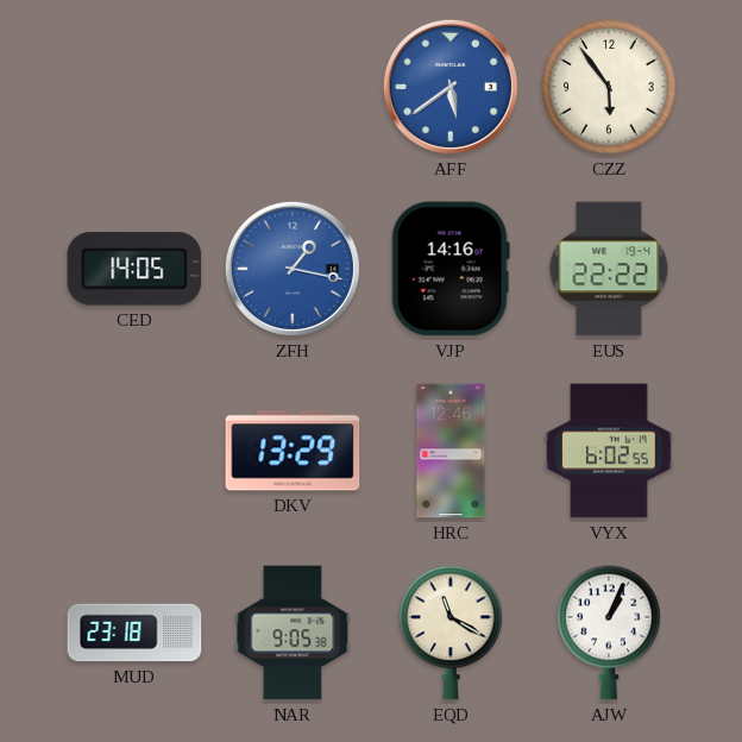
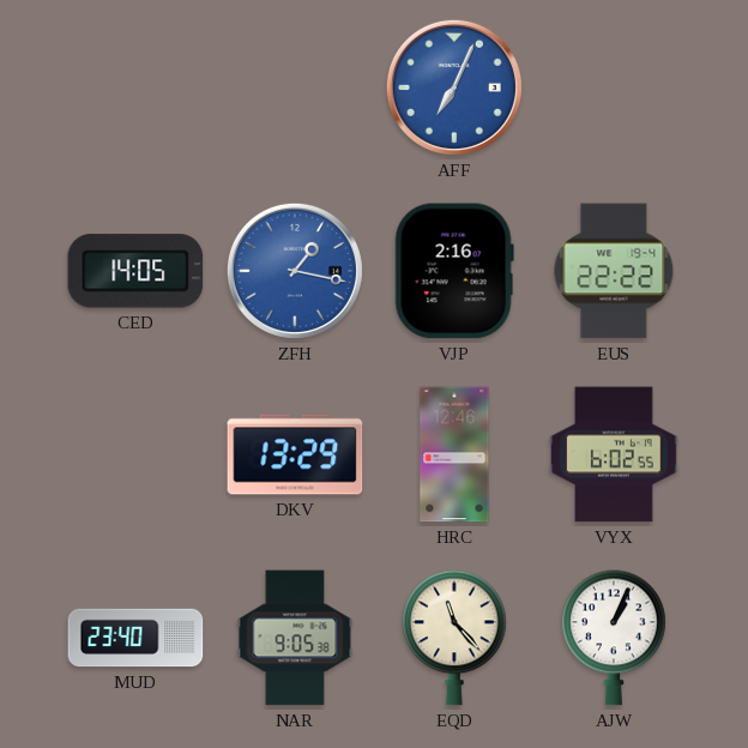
AFF: 5:39 -> 7:04
CZZ: 5:54 -> none
VJP: 14:16 -> 2:16
MUD: 23:18 -> 23:40
EQD: 11:20 -> 11:23
